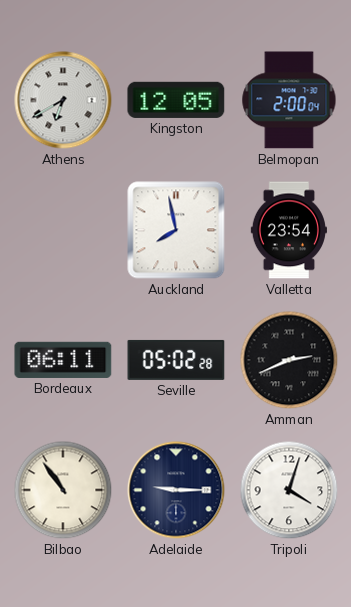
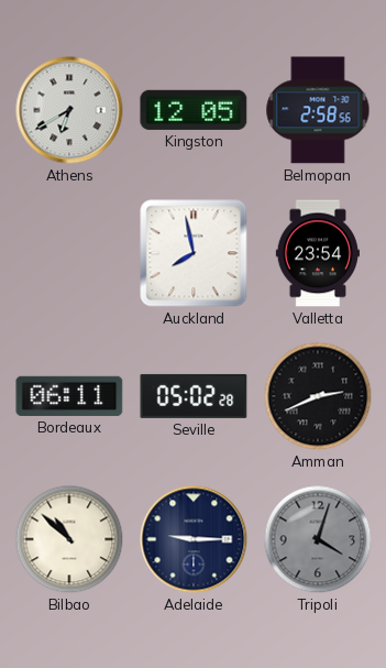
Belmopan: 2:00 -> 2:58
Bilbao: 10:54 -> 10:52
Tripoli dial: white -> grey
